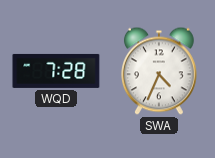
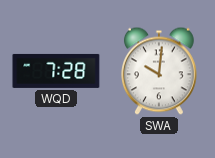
SWA: 4:34 -> 10:01
